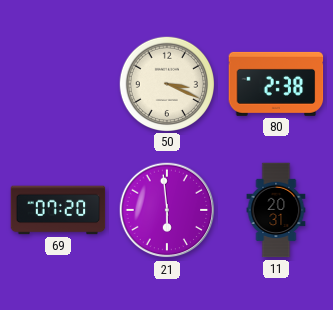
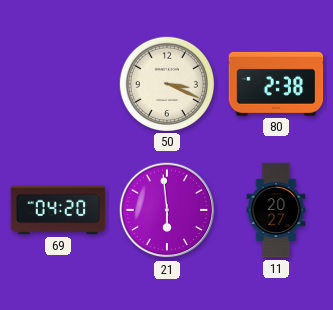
69: 07:20 -> 04:20
11: 20:31 -> 20:27
